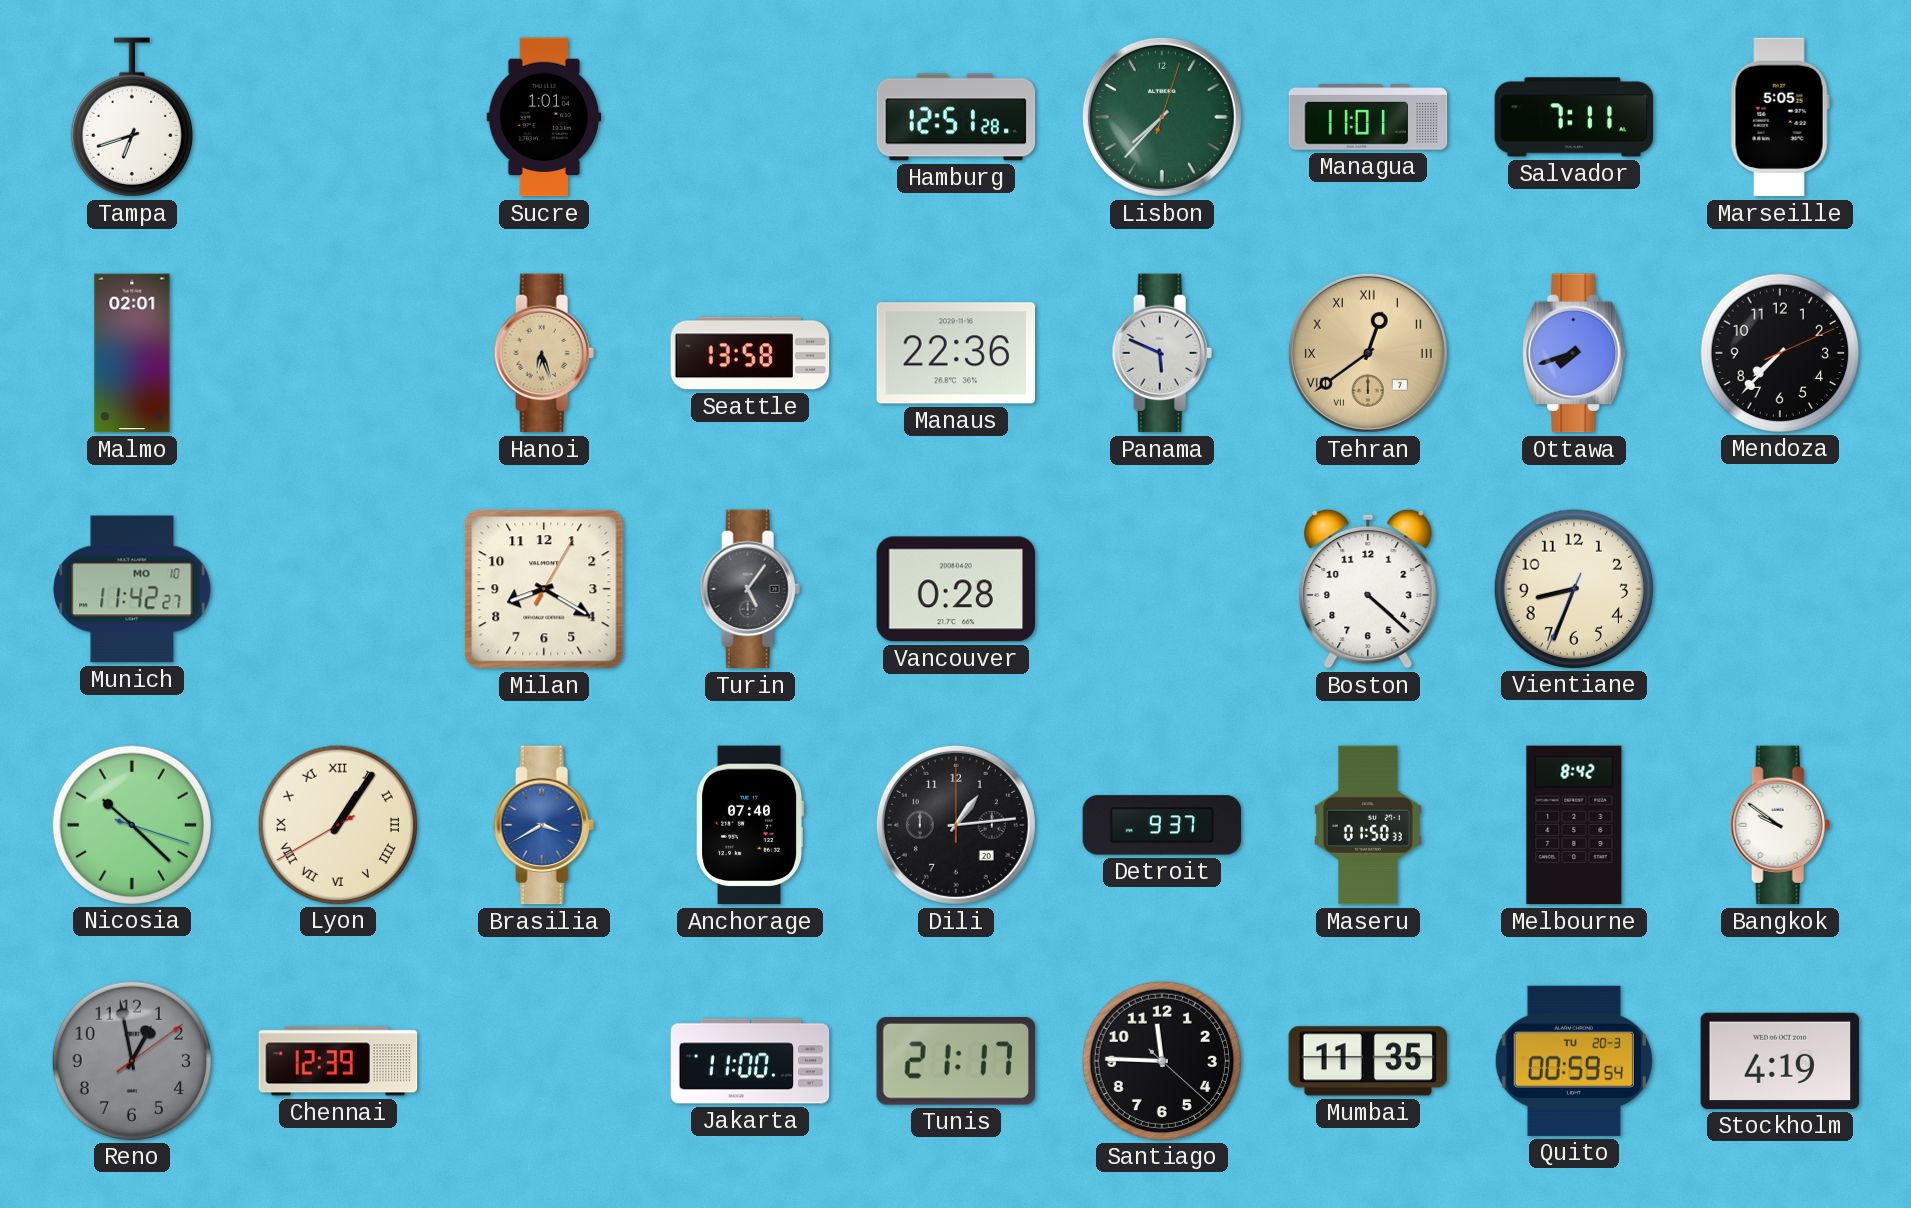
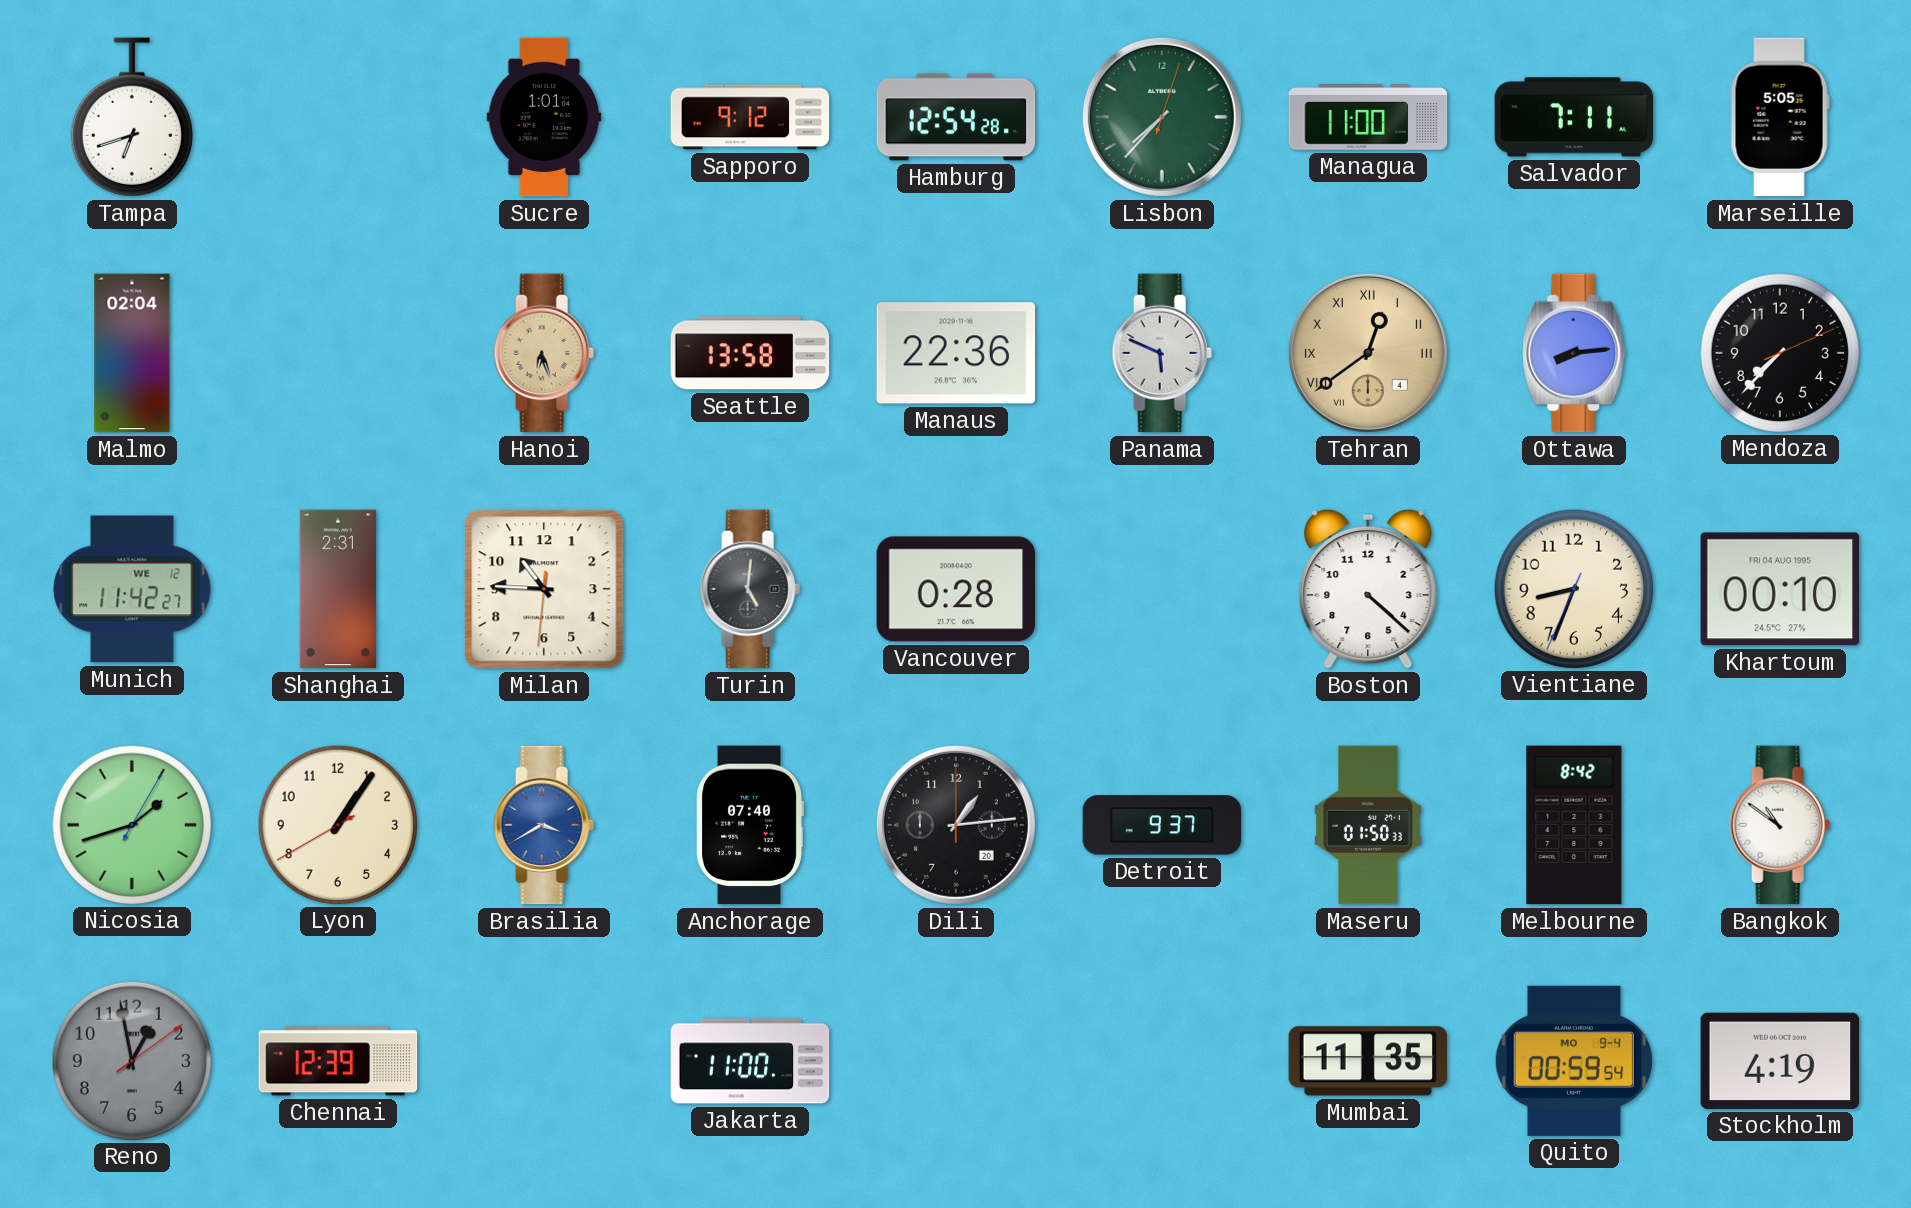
Sapporo: none -> 9:12
Hamburg: 12:51 -> 12:54
Managua: 11:01 -> 11:00
Malmo: 02:01 -> 02:04
Tehran date: 7 -> 4
Ottawa: 7:42 -> 8:14
Munich date: MO 10 -> WE 12
Shanghai: none -> 2:31
Milan: 8:20 -> 10:45
Turin: 5:06 -> 5:01
Khartoum: none -> 00:10
Nicosia: 10:22 -> 1:42
Lyon numerals: Roman -> Arabic
Bangkok: 9:51 -> 10:51
Tunis: 21:17 -> none
Santiago: 11:45 -> none
Quito date: TU 20-3 -> MO 9-4
